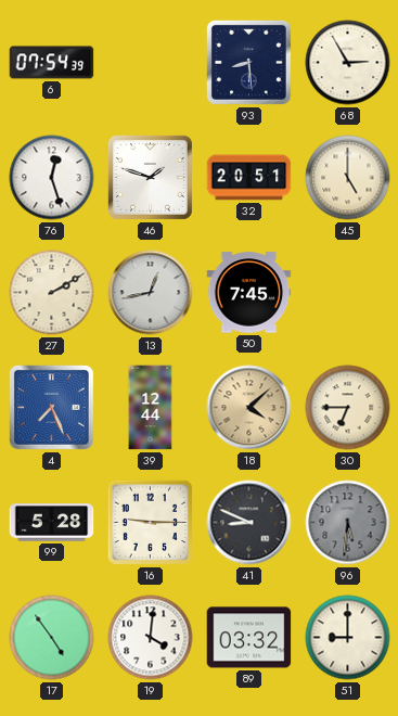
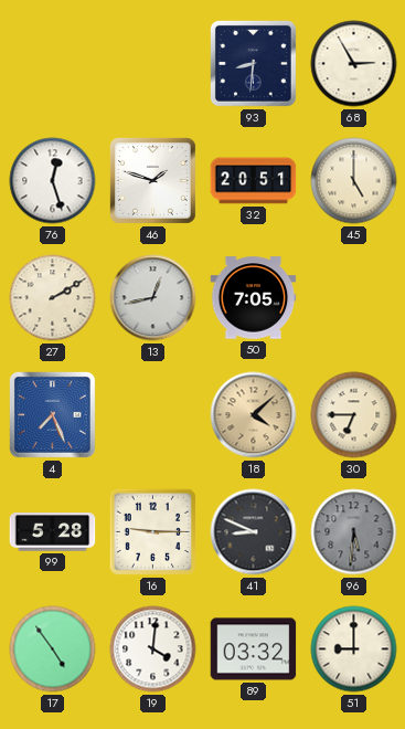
6: 07:54 -> none
93: 8:29 -> 8:31
50: 7:45 -> 7:05
39: 12:44 -> none
